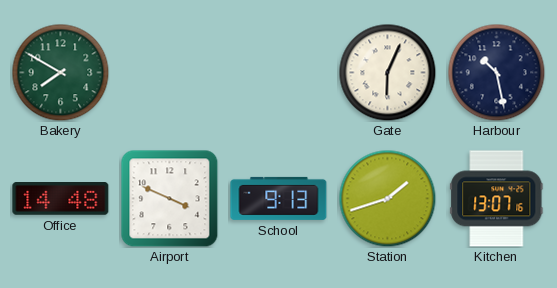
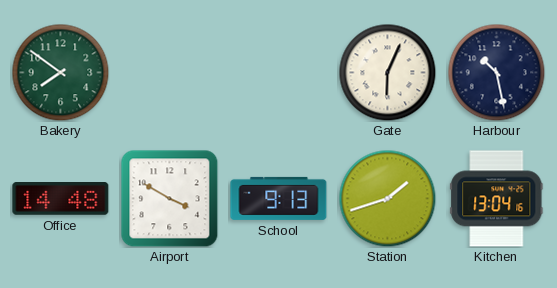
Bakery: 7:50 -> 7:51
Airport: 3:49 -> 3:50
Kitchen: 13:07 -> 13:04
